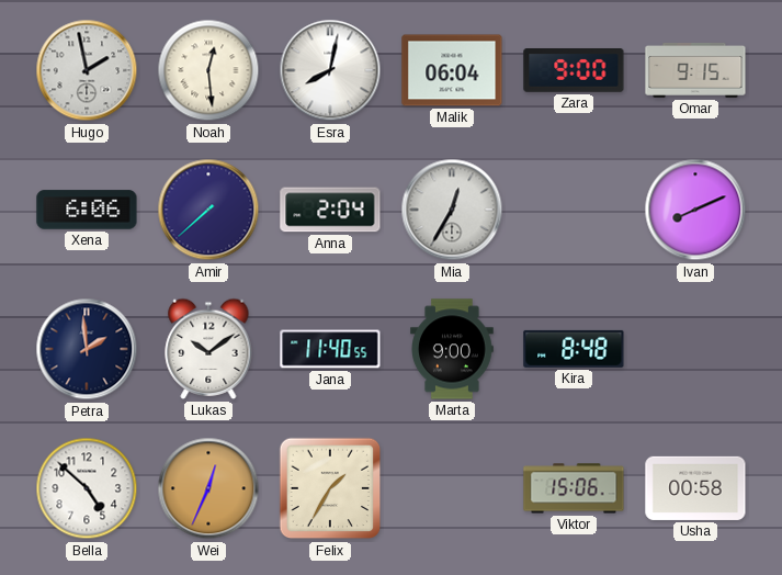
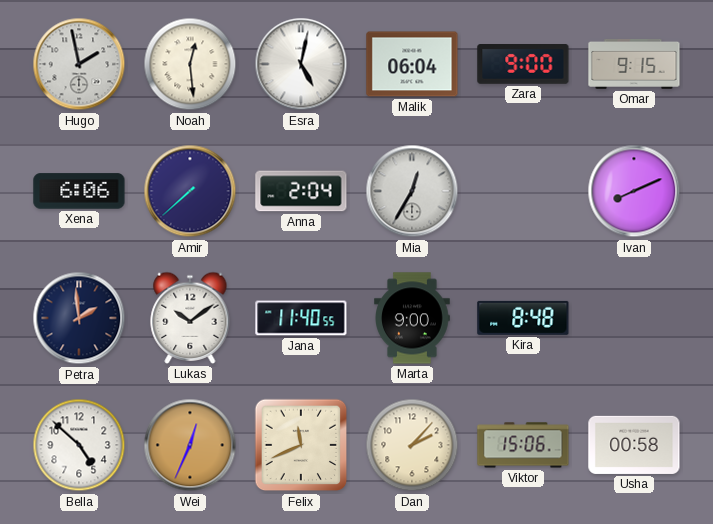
Esra: 8:02 -> 5:02
Felix: 1:35 -> 11:41
Dan: none -> 2:07
